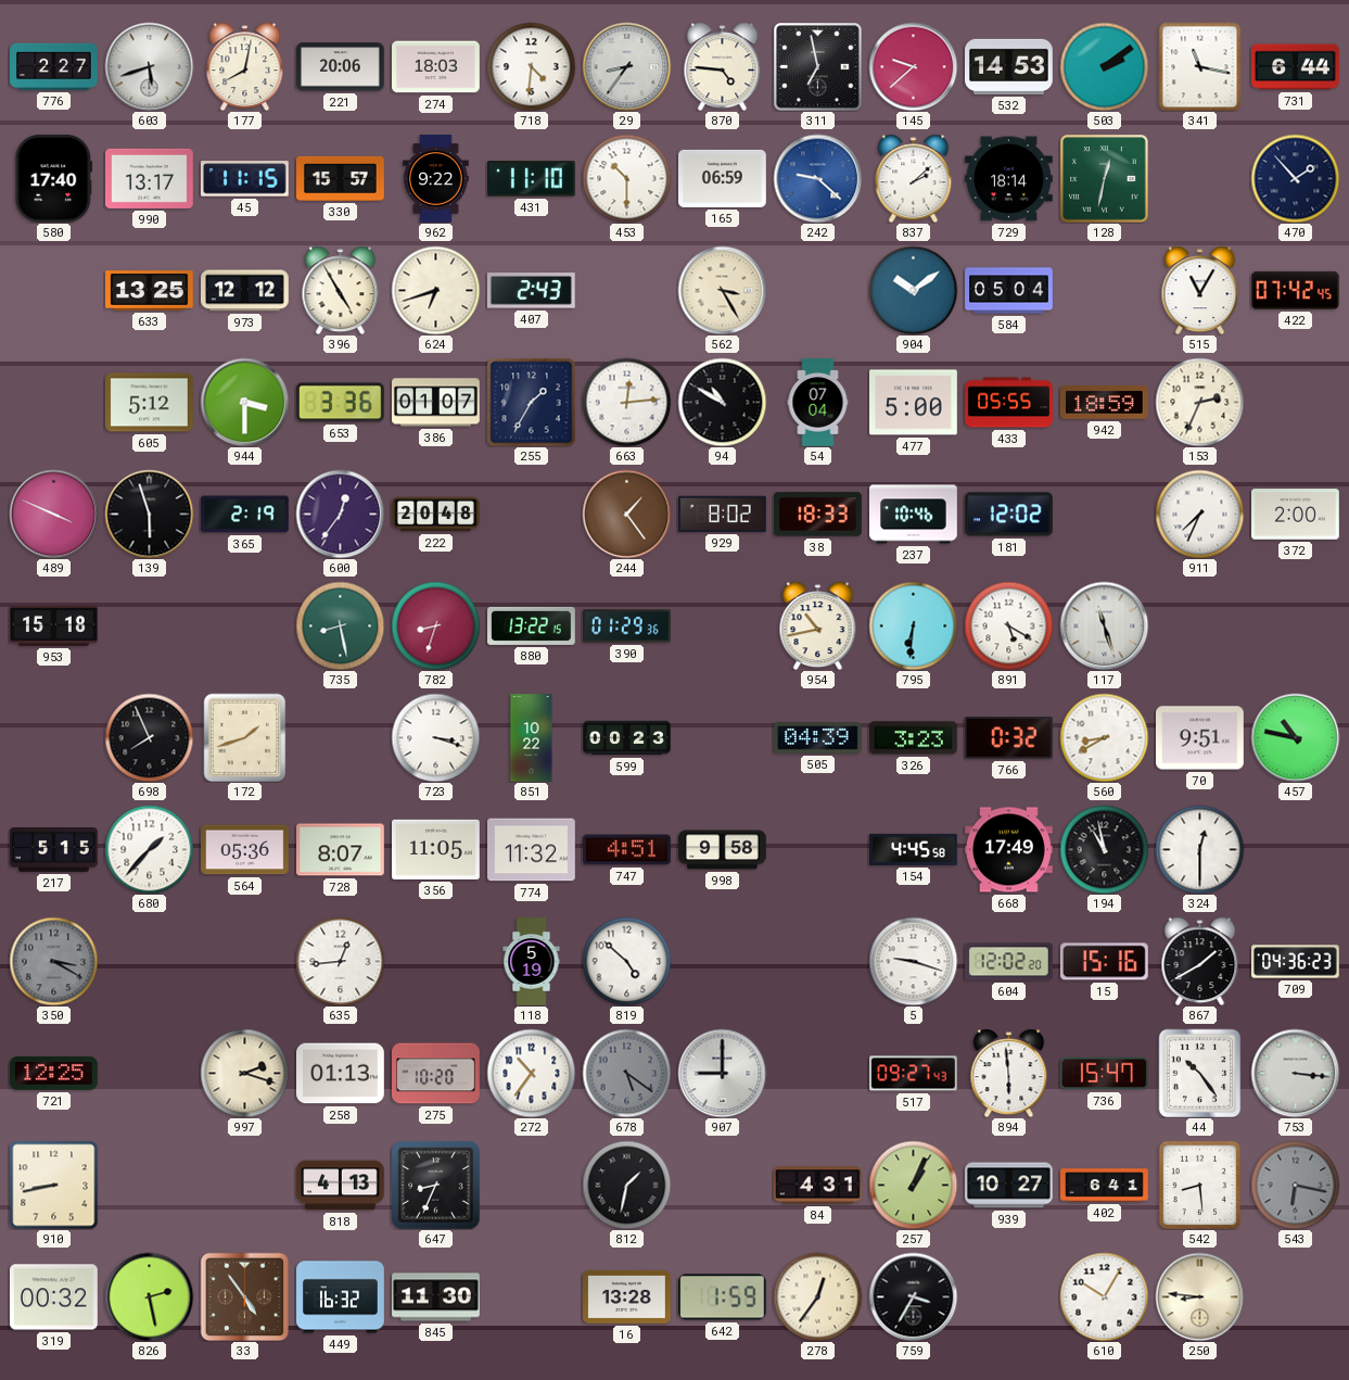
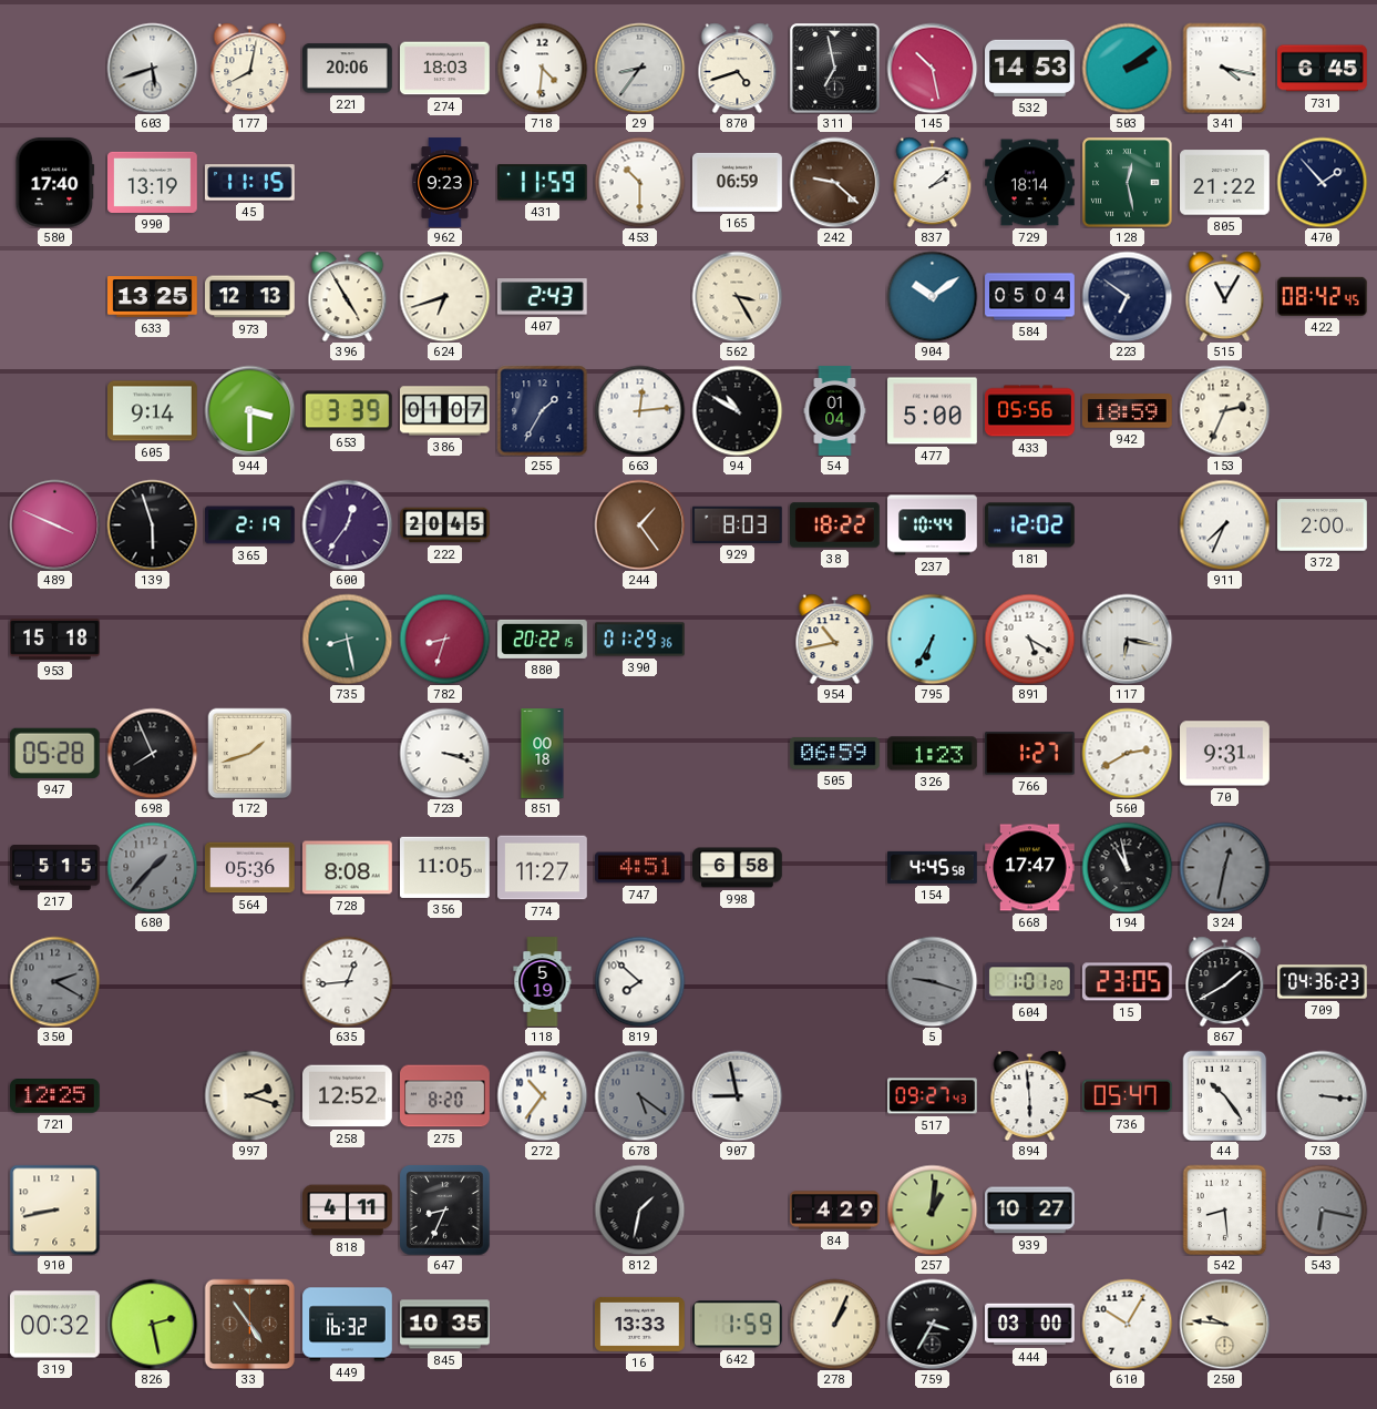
776: 2:27 -> none
870: 4:46 -> 4:42
145: 9:38 -> 10:28
341: 11:17 -> 4:17
731: 6:44 -> 6:45
990: 13:17 -> 13:19
330: 15:57 -> none
962: 9:22 -> 9:23
431: 11:10 -> 11:59
242 dial: blue -> brown
128: 12:32 -> 12:28
805: none -> 21:22
973: 12:12 -> 12:13
223: none -> 6:51
422: 07:42 -> 08:42
605: 5:12 -> 9:14
653: 3:36 -> 3:39
54: 07:04 -> 01:04
433: 05:55 -> 05:56
222: 20:48 -> 20:45
929: 8:02 -> 8:03
38: 18:33 -> 18:22
237: 10:46 -> 10:44
880: 13:22 -> 20:22
795: 6:31 -> 6:35
117: 11:27 -> 6:17
947: none -> 05:28
851: 10:22 -> 00:18
599: 00:23 -> none
505: 04:39 -> 06:59
326: 3:23 -> 1:23
766: 0:32 -> 1:27
560: 8:40 -> 2:40
70: 9:51 -> 9:31
457: 10:47 -> none
680 dial: white -> grey
728: 8:07 -> 8:08
774: 11:32 -> 11:27
998: 9:58 -> 6:58
668: 17:49 -> 17:47
324: 12:30 -> 12:32
324 dial: white -> grey
350: 3:20 -> 2:20
819: 4:52 -> 7:52
5 dial: white -> grey
604: 12:02 -> 1:01
15: 15:16 -> 23:05
258: 01:13 -> 12:52
275: 10:20 -> 8:20
907: 9:00 -> 8:58
736: 15:47 -> 05:47
818: 4:13 -> 4:11
84: 4:31 -> 4:29
257: 1:04 -> 1:01
402: 6:41 -> none
845: 11:30 -> 10:35
16: 13:28 -> 13:33
278: 12:36 -> 1:04
444: none -> 03:00
250: 8:46 -> 9:46
